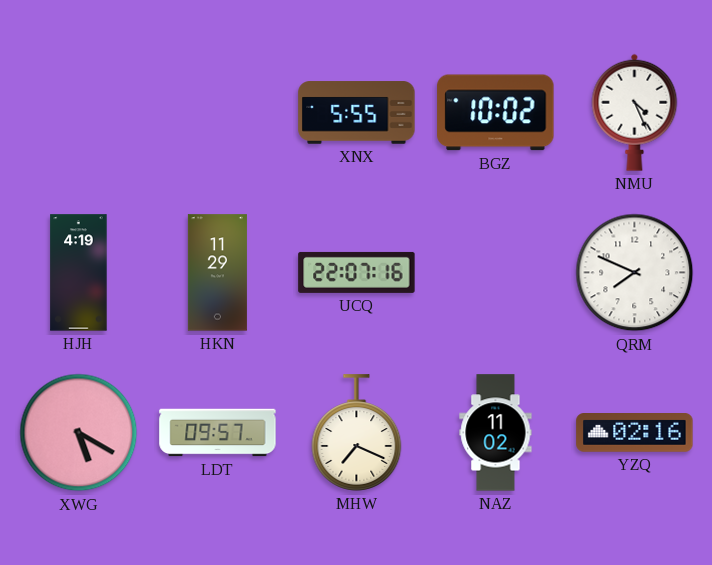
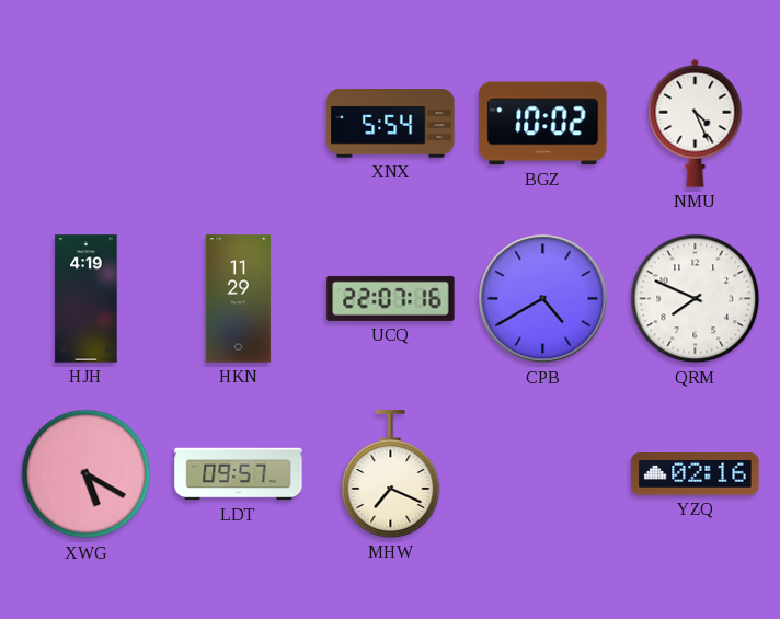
XNX: 5:55 -> 5:54
CPB: none -> 4:40
NAZ: 11:02 -> none
